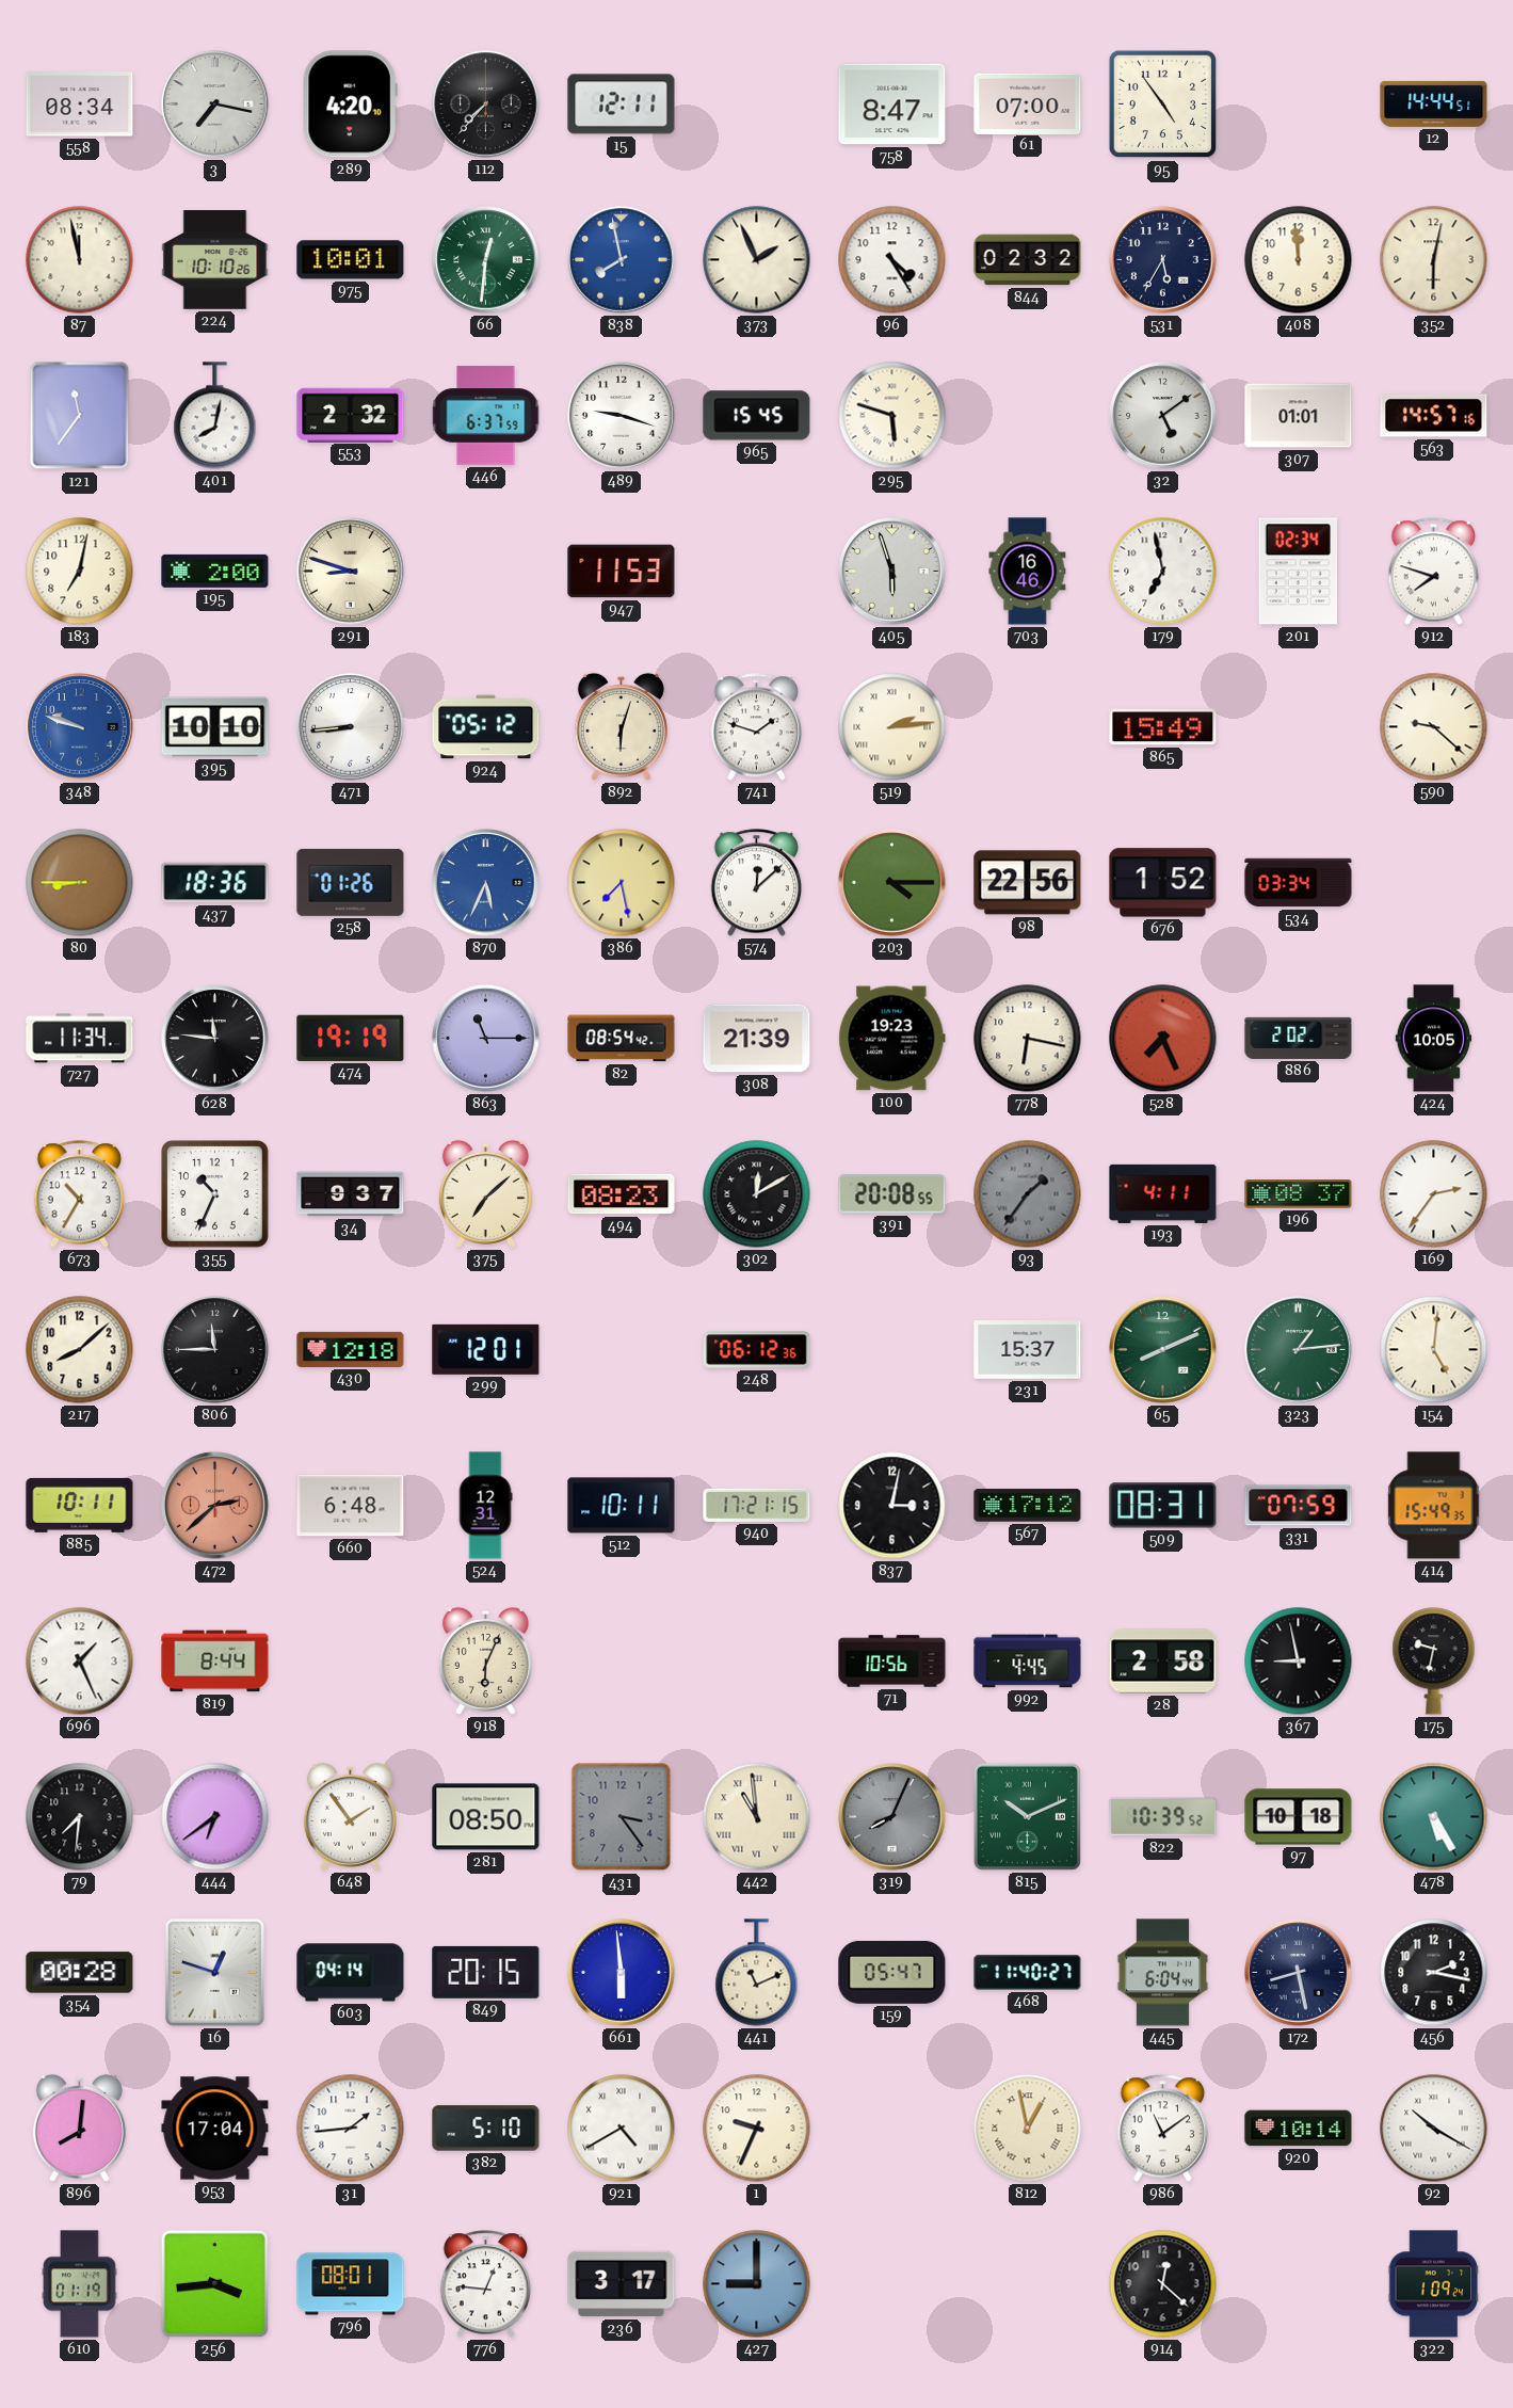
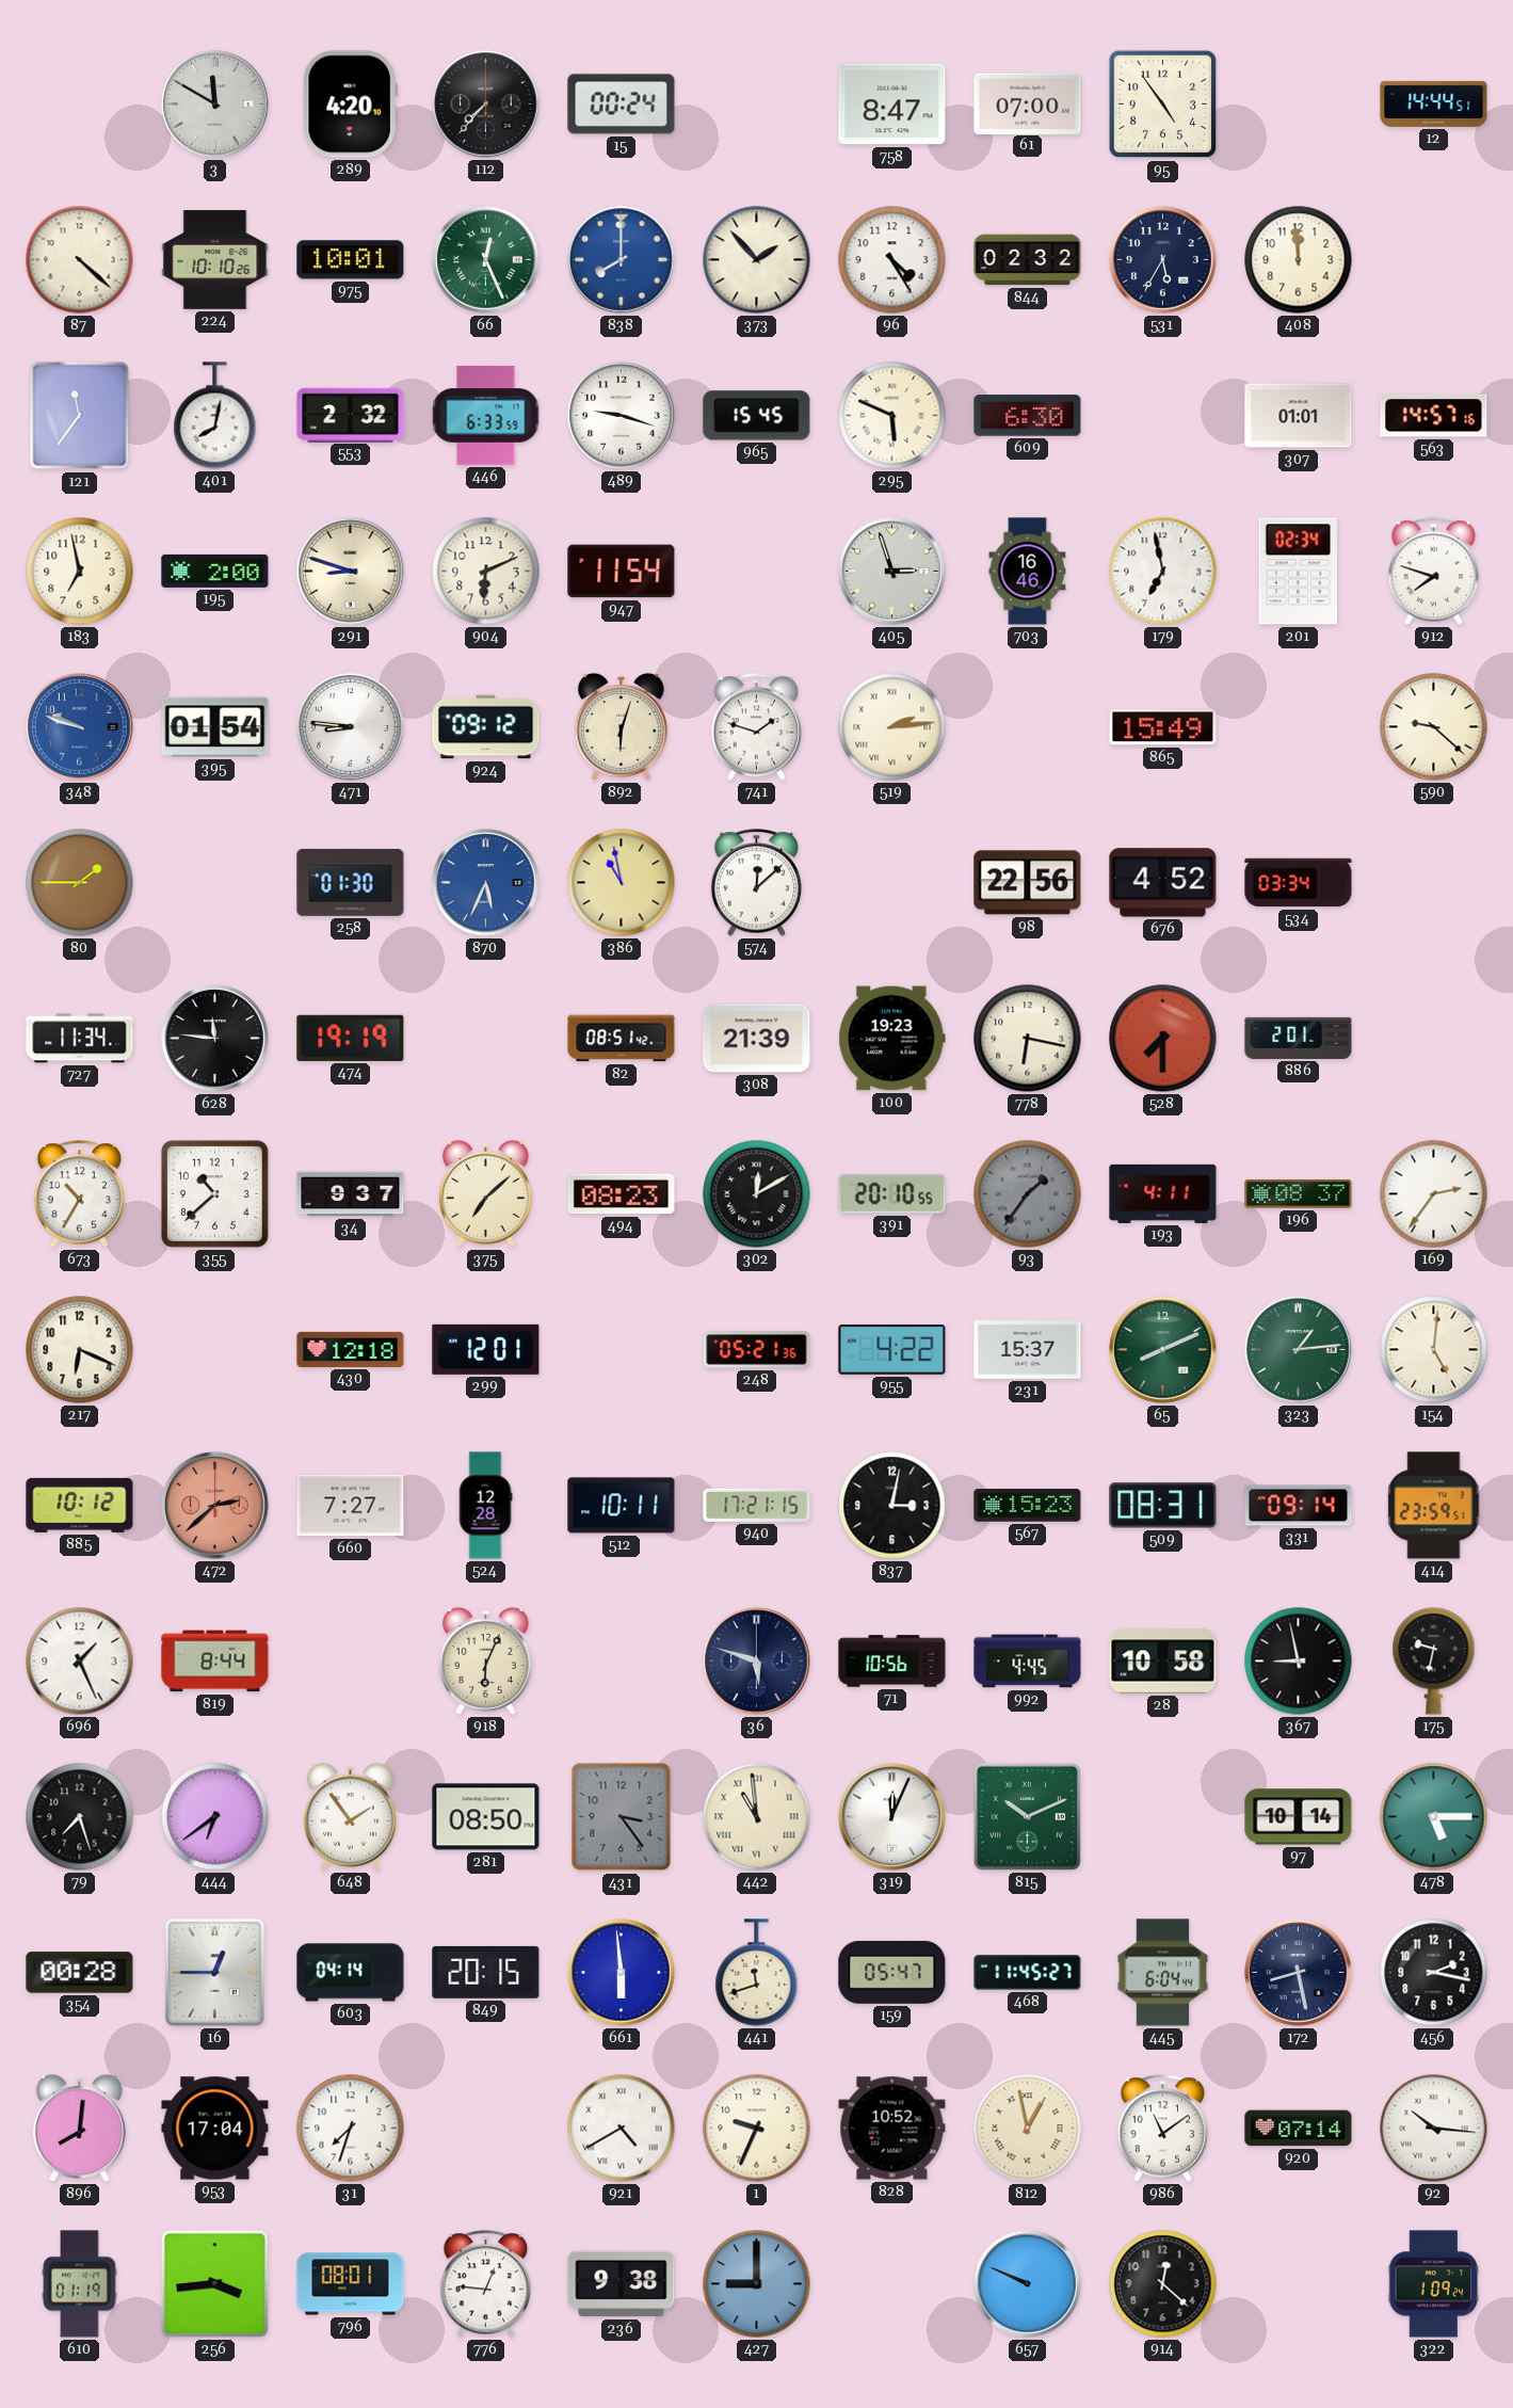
558: 08:34 -> none
3: 7:17 -> 11:50
15: 12:11 -> 00:24
87: 11:58 -> 4:22
66: 12:31 -> 12:26
838: 7:58 -> 8:00
373: 1:56 -> 1:53
352: 6:02 -> none
446: 6:37 -> 6:33
295: 5:48 -> 5:49
609: none -> 6:30
32: 5:09 -> none
183: 7:02 -> 6:58
904: none -> 6:11
947: 11:53 -> 11:54
405: 5:57 -> 2:57
395: 10:10 -> 01:54
471: 8:44 -> 8:46
924: 05:12 -> 09:12
80: 8:45 -> 1:45
437: 18:36 -> none
258: 01:26 -> 01:30
386: 7:28 -> 10:58
203: 4:15 -> none
676: 1:52 -> 4:52
863: 11:15 -> none
82: 08:54 -> 08:51
528: 7:26 -> 7:30
886: 2:02 -> 2:01
424: 10:05 -> none
355: 10:34 -> 10:38
391: 20:08 -> 20:10
217: 8:08 -> 6:19
806: 11:45 -> none
248: 06:12 -> 05:21
955: none -> 4:22
885: 10:11 -> 10:12
660: 6:48 -> 7:27
524: 12:31 -> 12:28
567: 17:12 -> 15:23
331: 07:59 -> 09:14
414: 15:49 -> 23:59
36: none -> 5:48
28: 2:58 -> 10:58
79: 7:31 -> 7:27
319: 8:04 -> 12:04
319 dial: grey -> white
822: 10:39 -> none
97: 10:18 -> 10:14
478: 5:25 -> 5:15
16: 12:48 -> 12:45
441: 11:11 -> 11:42
468: 11:40 -> 11:45
31: 1:44 -> 7:33
382: 5:10 -> none
828: none -> 10:52
920: 10:14 -> 07:14
92: 10:20 -> 10:16
236: 3:17 -> 9:38
657: none -> 9:49
